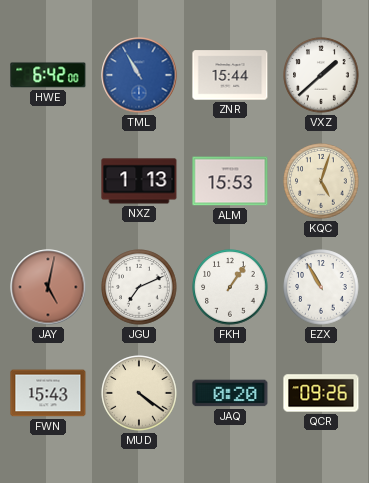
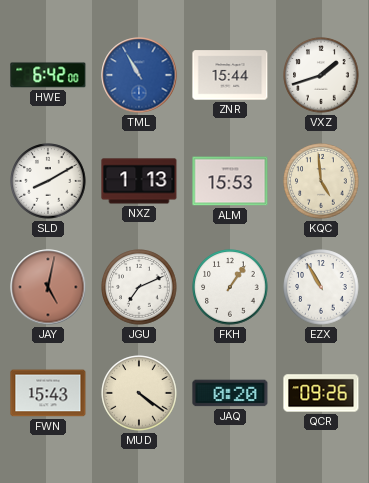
VXZ: 1:38 -> 1:42
SLD: none -> 8:10
KQC: 5:03 -> 4:59
